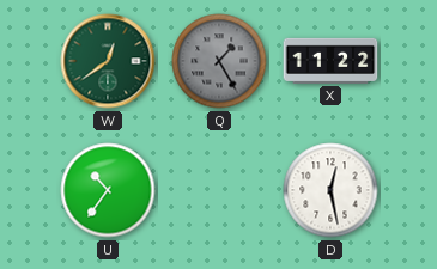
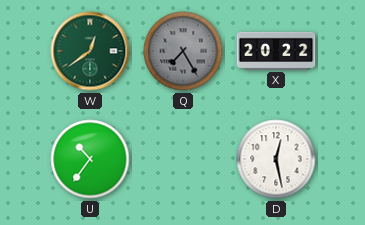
Q: 1:25 -> 7:25
X: 11:22 -> 20:22
